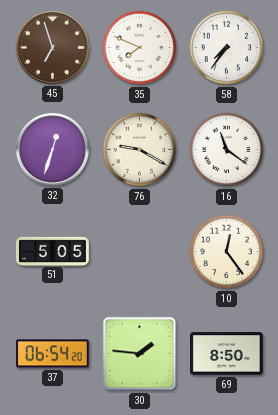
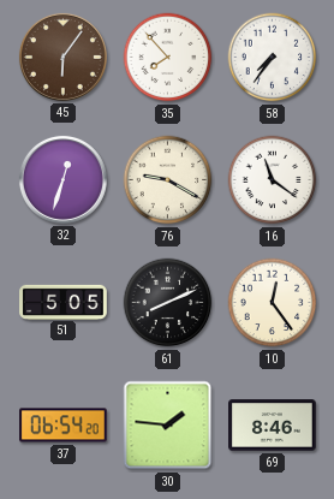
45: 6:57 -> 6:06
35: 7:49 -> 7:53
61: none -> 8:11
69: 8:50 -> 8:46
